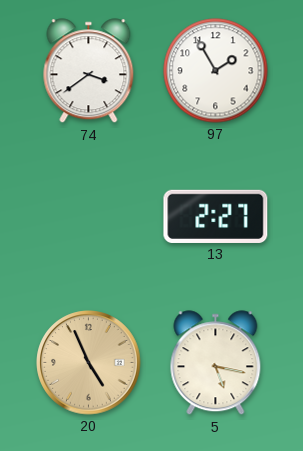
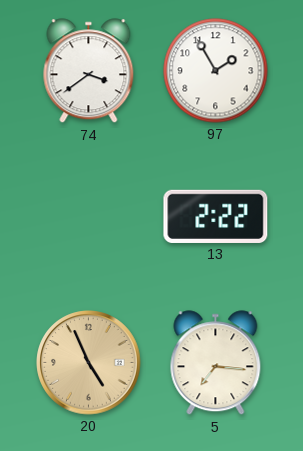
13: 2:27 -> 2:22
5: 5:17 -> 7:16
